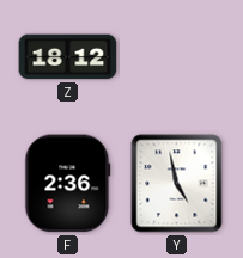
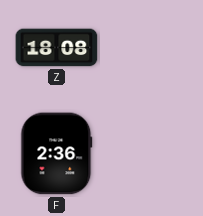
Z: 18:12 -> 18:08
Y: 4:58 -> none
